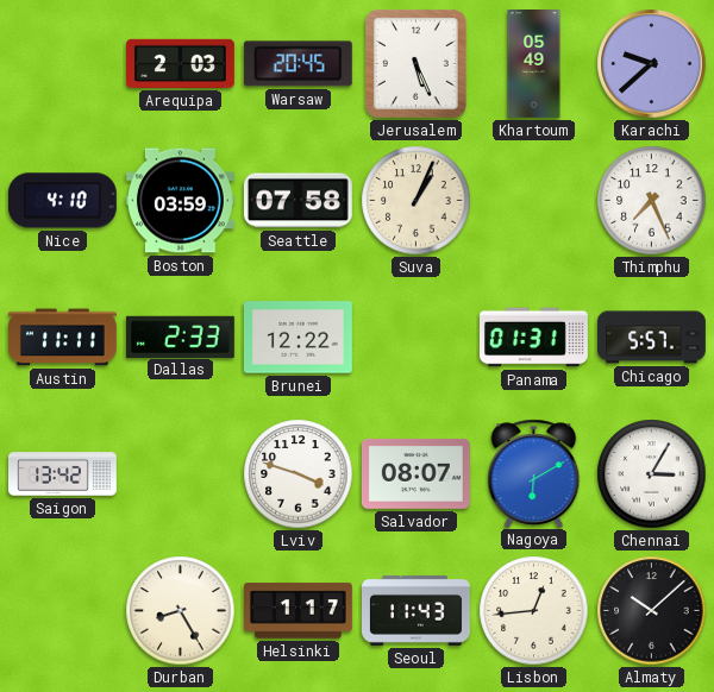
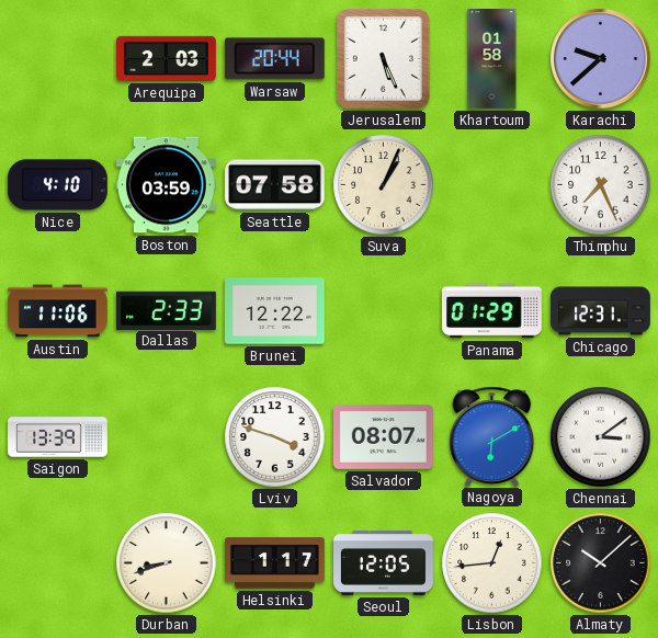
Warsaw: 20:45 -> 20:44
Khartoum: 05:49 -> 01:58
Austin: 11:11 -> 11:06
Panama: 01:31 -> 01:29
Chicago: 5:57 -> 12:31
Saigon: 13:42 -> 13:39
Chennai: 3:05 -> 3:09
Durban: 8:25 -> 8:42
Seoul: 11:43 -> 12:05
